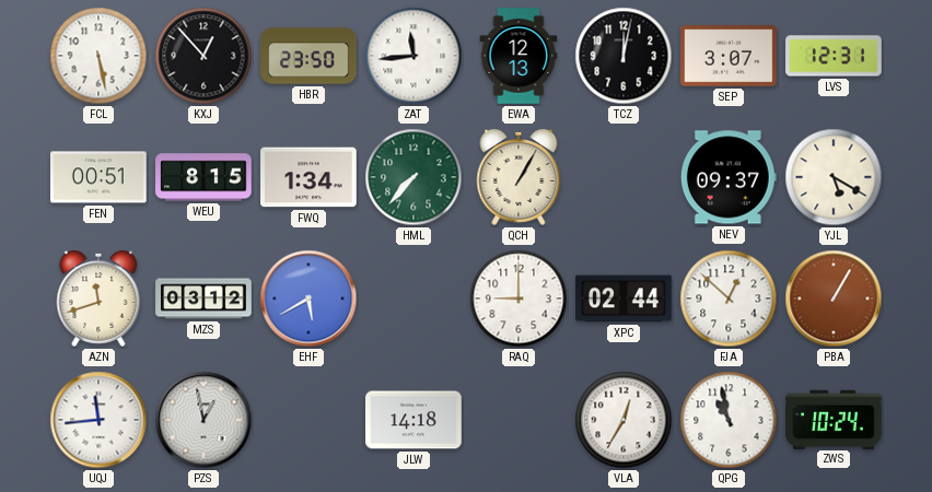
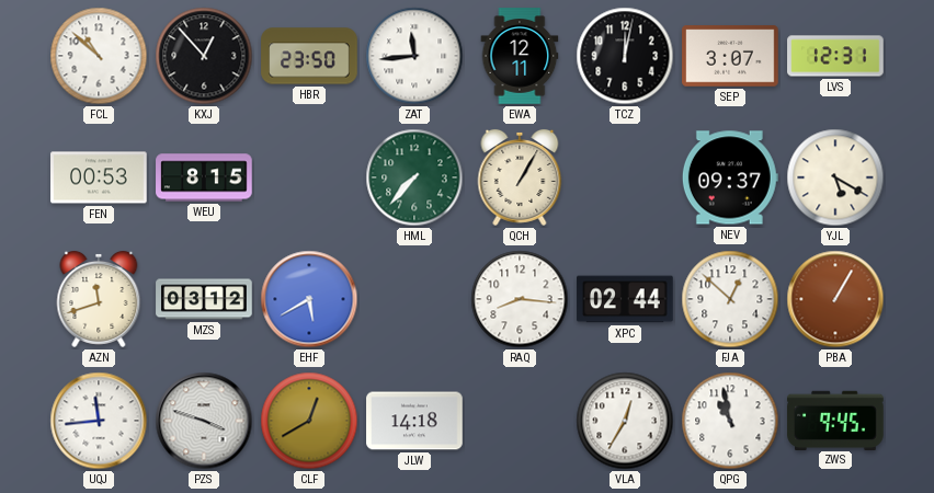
FCL: 5:28 -> 10:52
EWA: 12:13 -> 12:11
FEN: 00:51 -> 00:53
FWQ: 1:34 -> none
RAQ: 9:00 -> 8:16
PZS: 12:58 -> 3:48
CLF: none -> 12:40
ZWS: 10:24 -> 9:45
